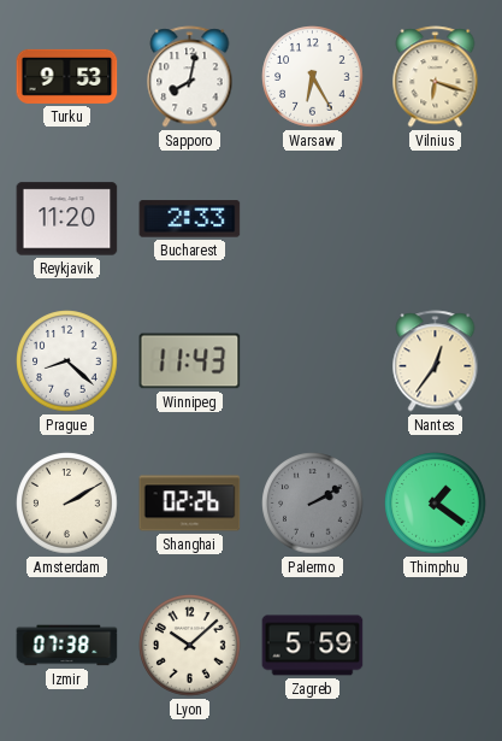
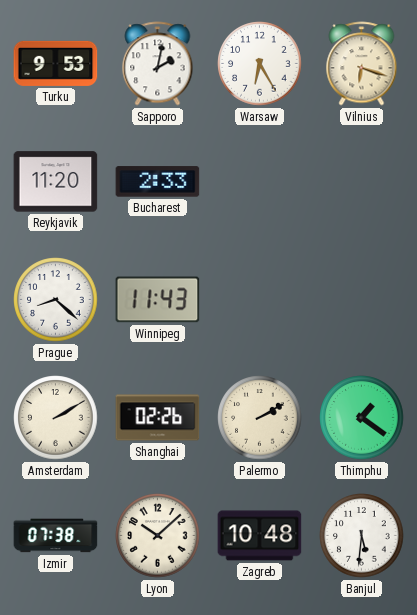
Sapporo: 8:02 -> 2:02
Nantes: 12:36 -> none
Palermo dial: grey -> cream
Zagreb: 5:59 -> 10:48
Banjul: none -> 5:31
